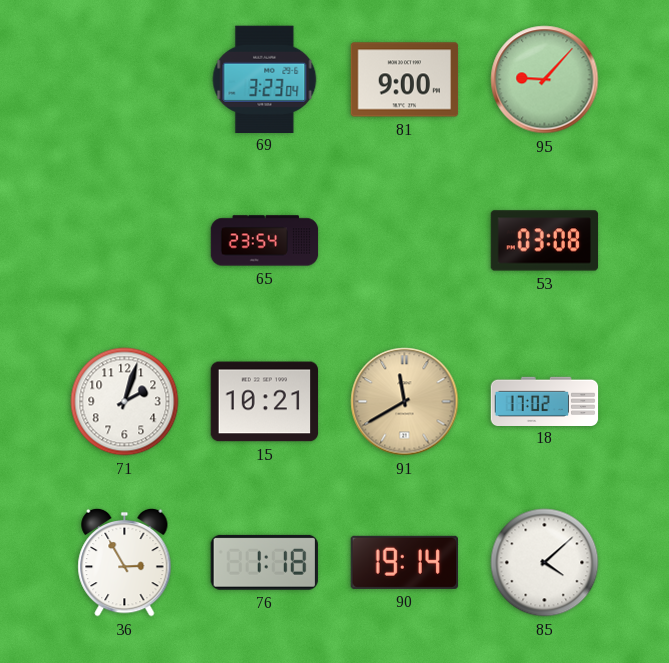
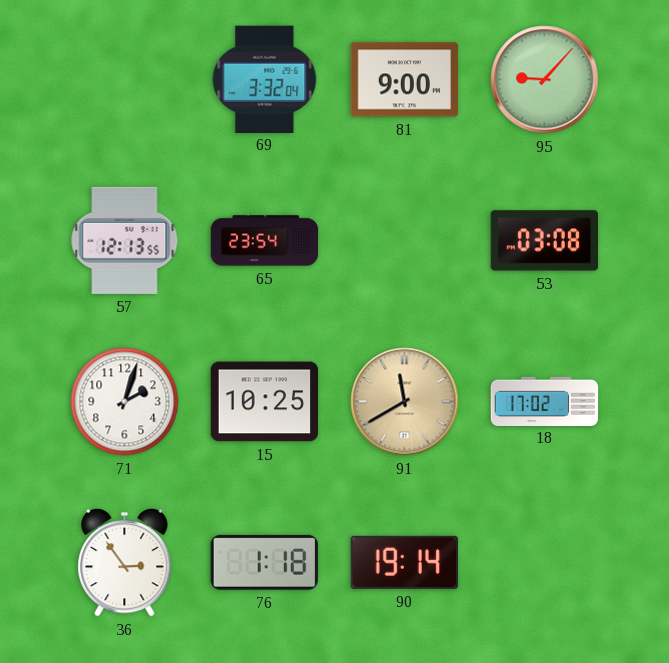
69: 3:23 -> 3:32
57: none -> 12:13
15: 10:21 -> 10:25
36: 2:55 -> 2:54
85: 4:08 -> none
